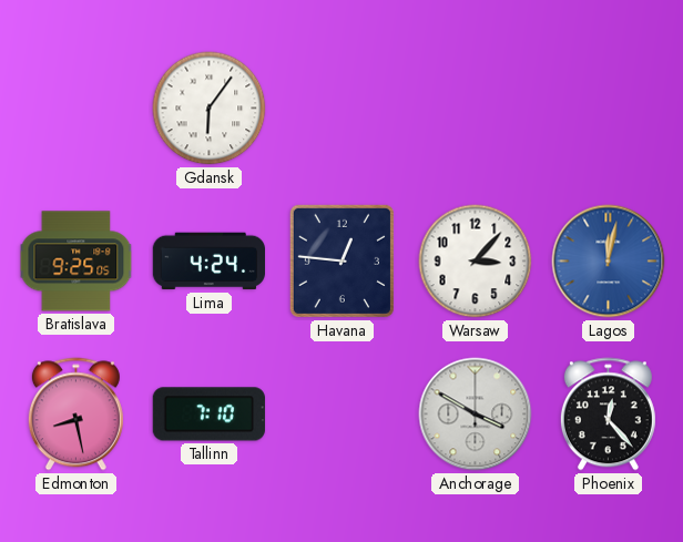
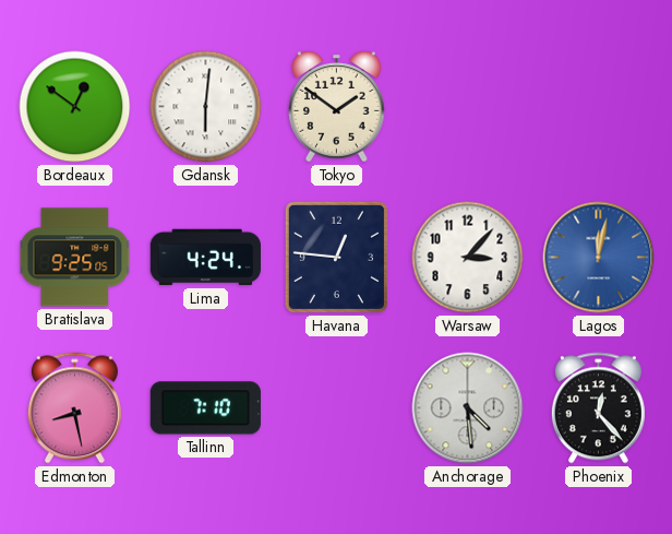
Bordeaux: none -> 12:51
Gdansk: 6:06 -> 6:01
Tokyo: none -> 1:51
Anchorage: 3:50 -> 4:29
